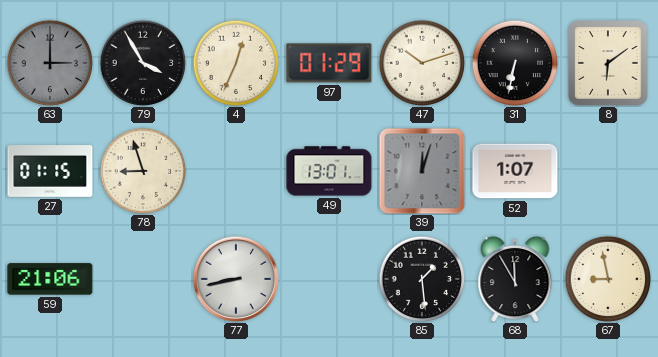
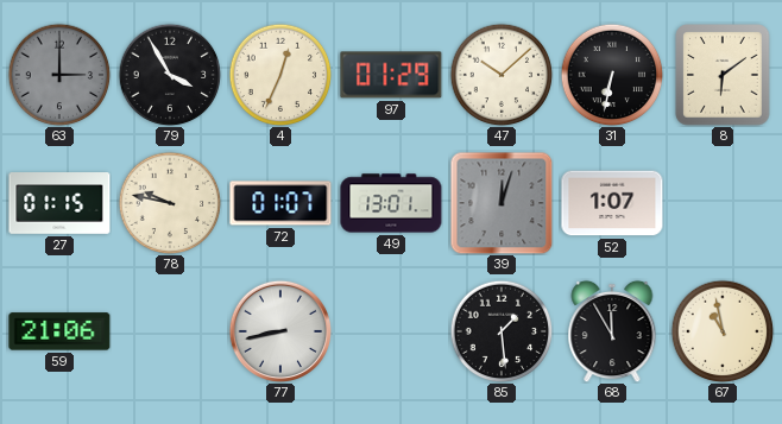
47: 10:12 -> 10:08
78: 8:57 -> 9:47
72: none -> 01:07
67: 8:58 -> 10:58
